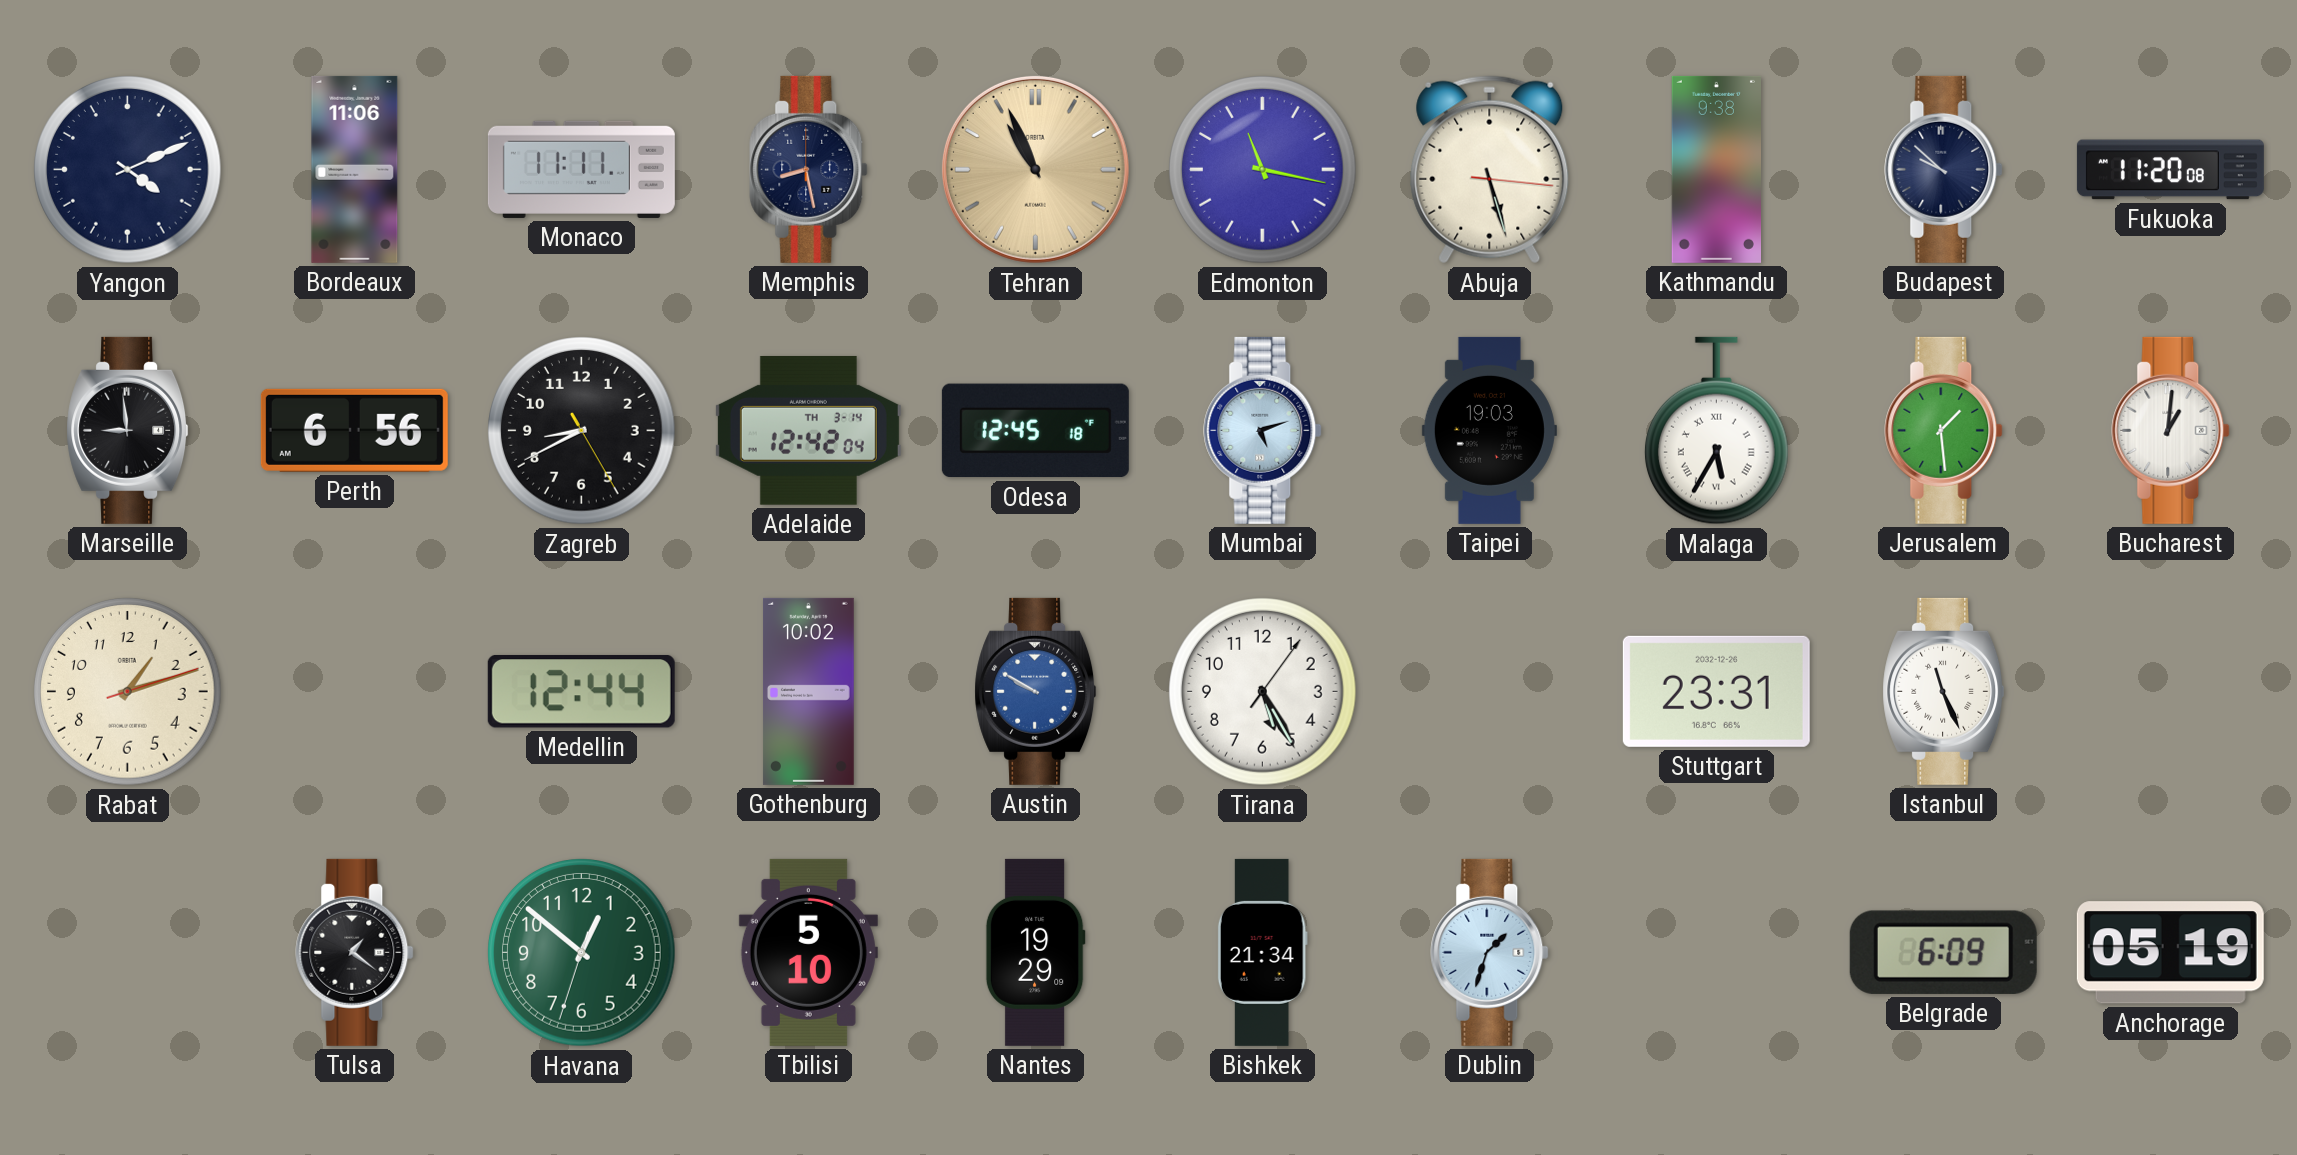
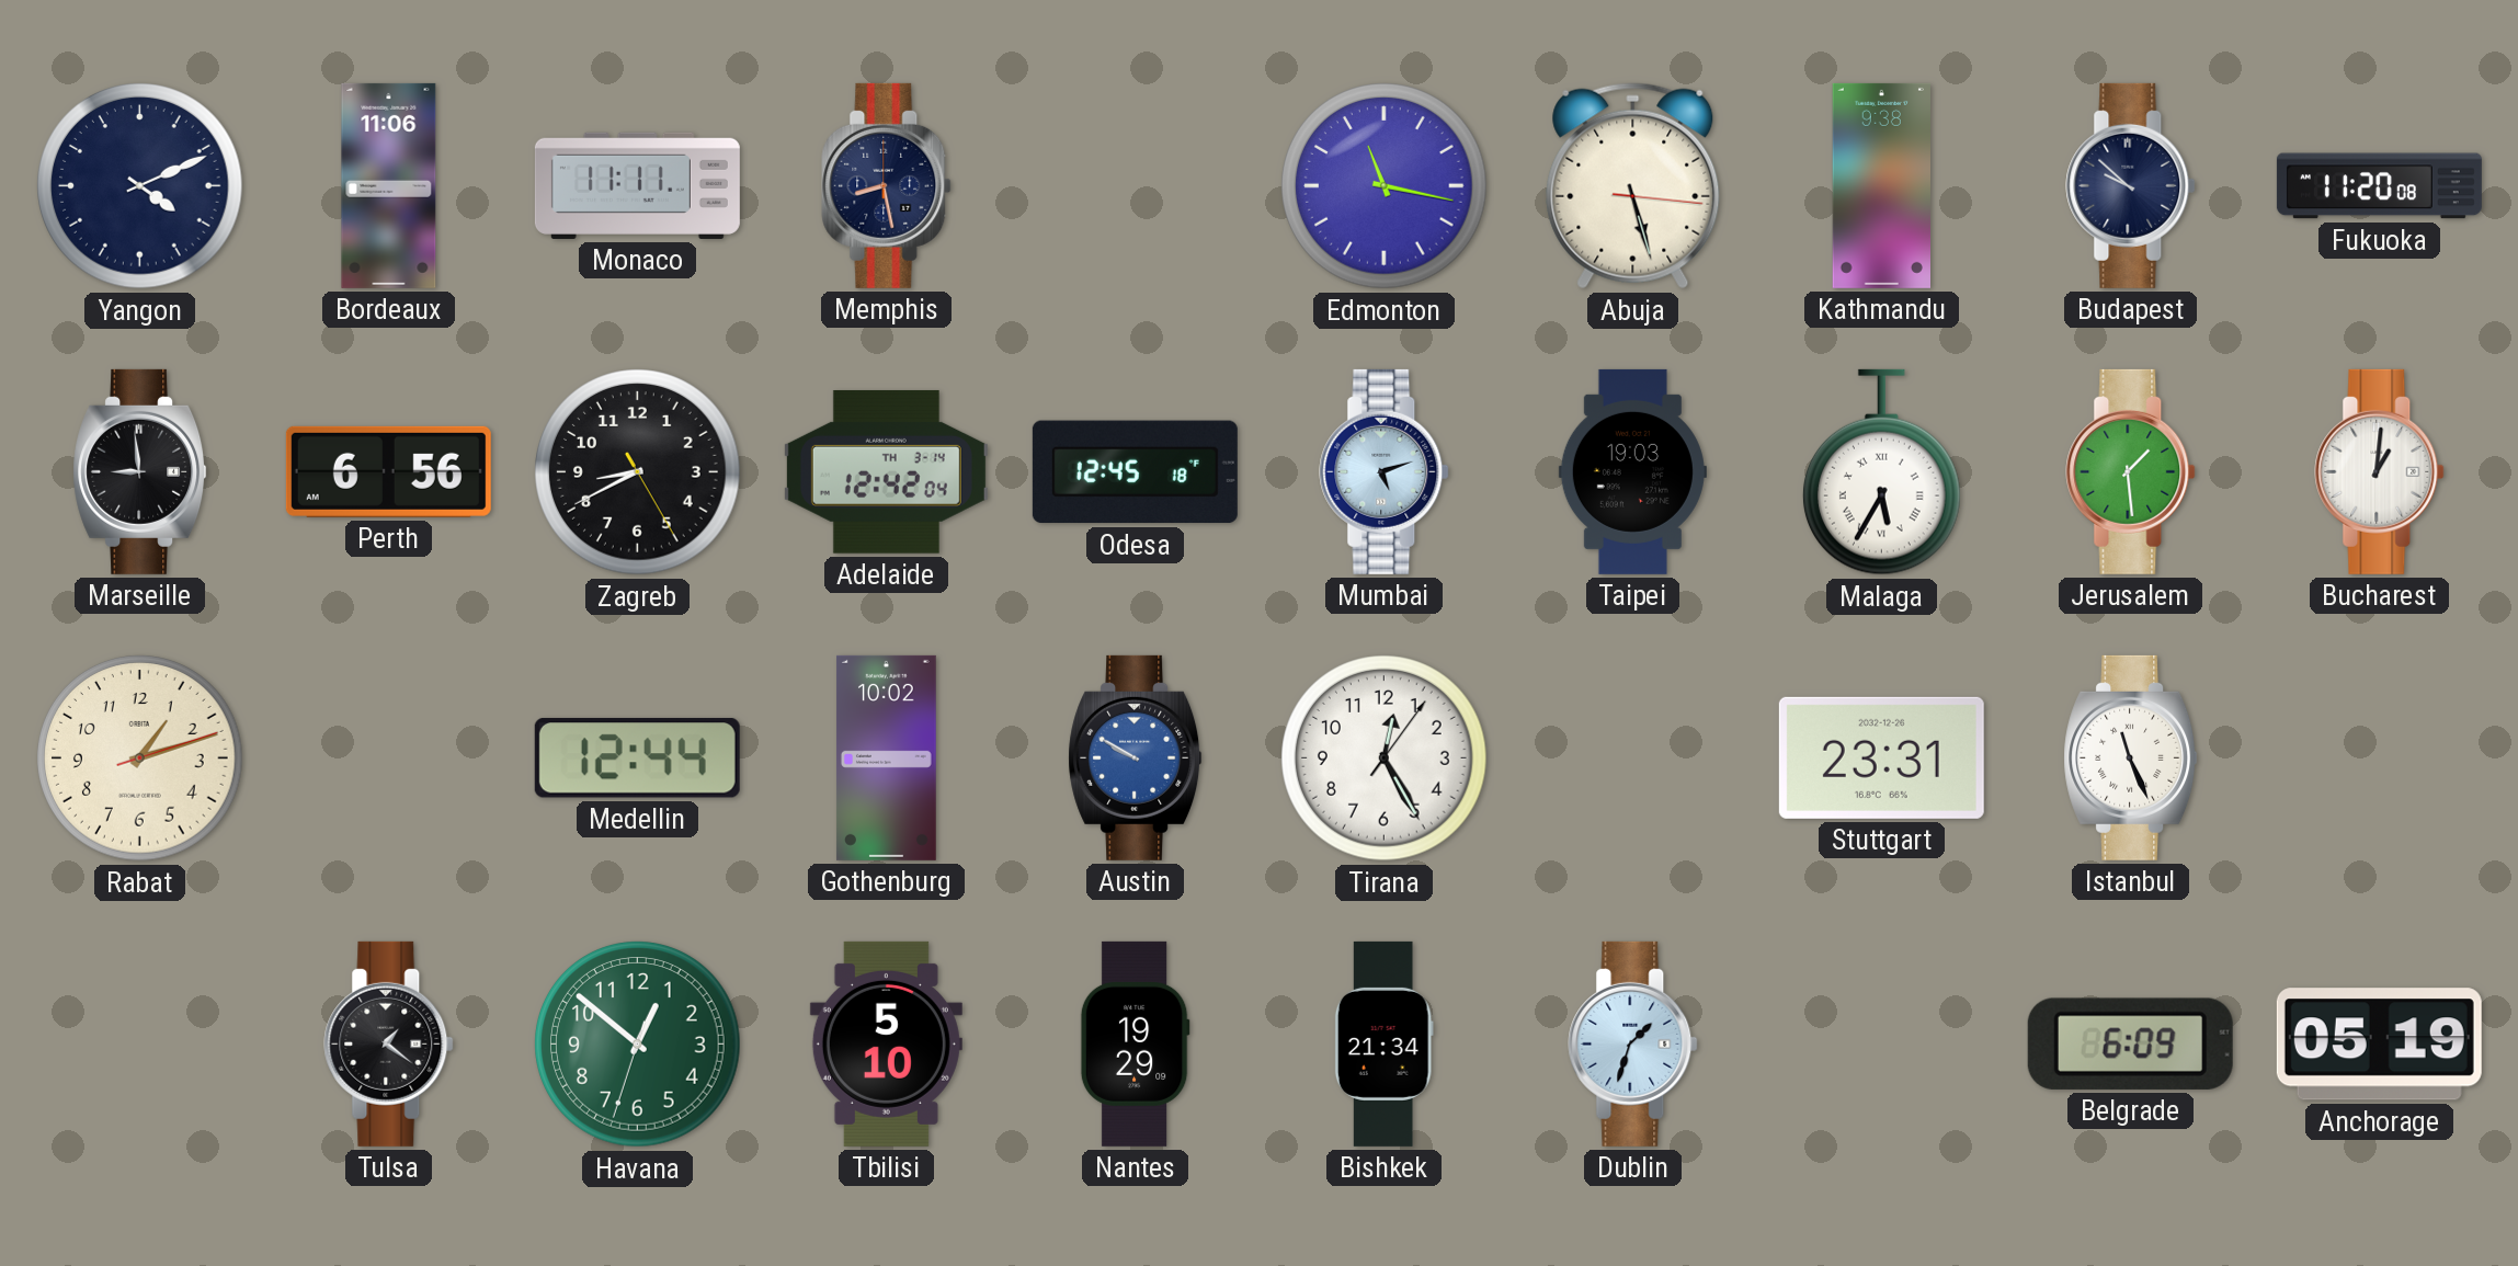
Tehran: 10:56 -> none
Tirana: 5:25 -> 12:25
